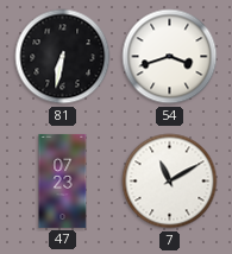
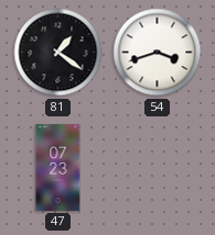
81: 6:32 -> 1:21
7: 11:10 -> none
